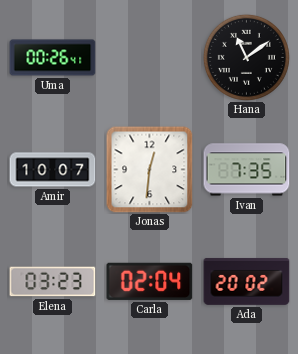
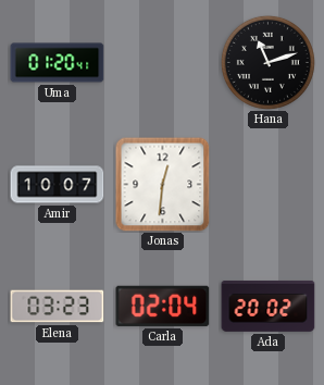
Uma: 00:26 -> 01:20
Hana: 11:09 -> 11:12
Ivan: 7:35 -> none
